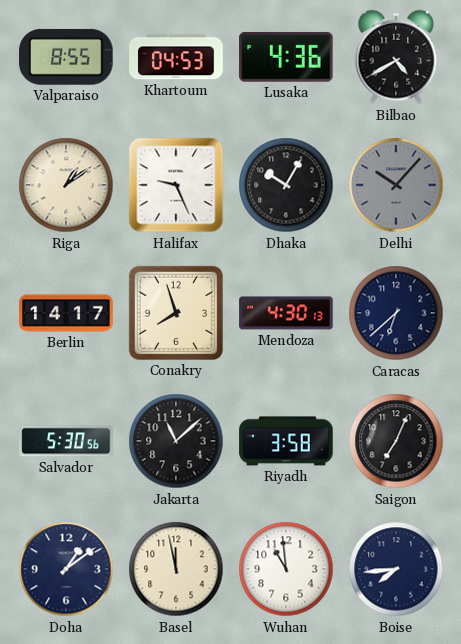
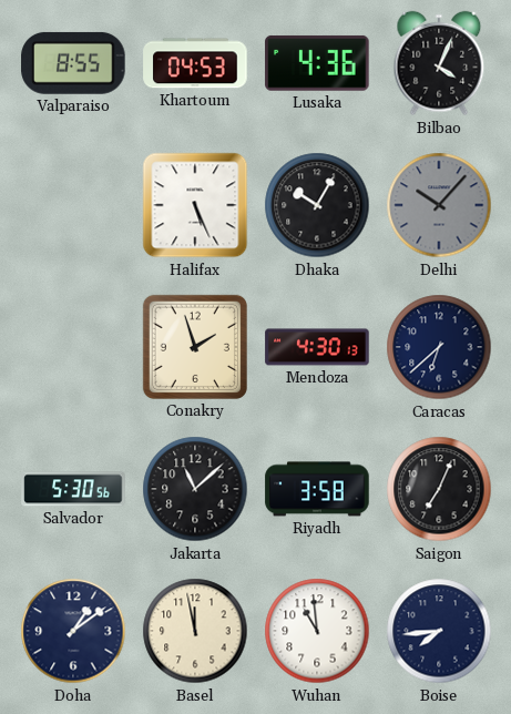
Bilbao: 4:40 -> 4:04
Riga: 1:09 -> none
Halifax: 9:26 -> 5:26
Berlin: 14:17 -> none
Conakry: 7:57 -> 1:57
